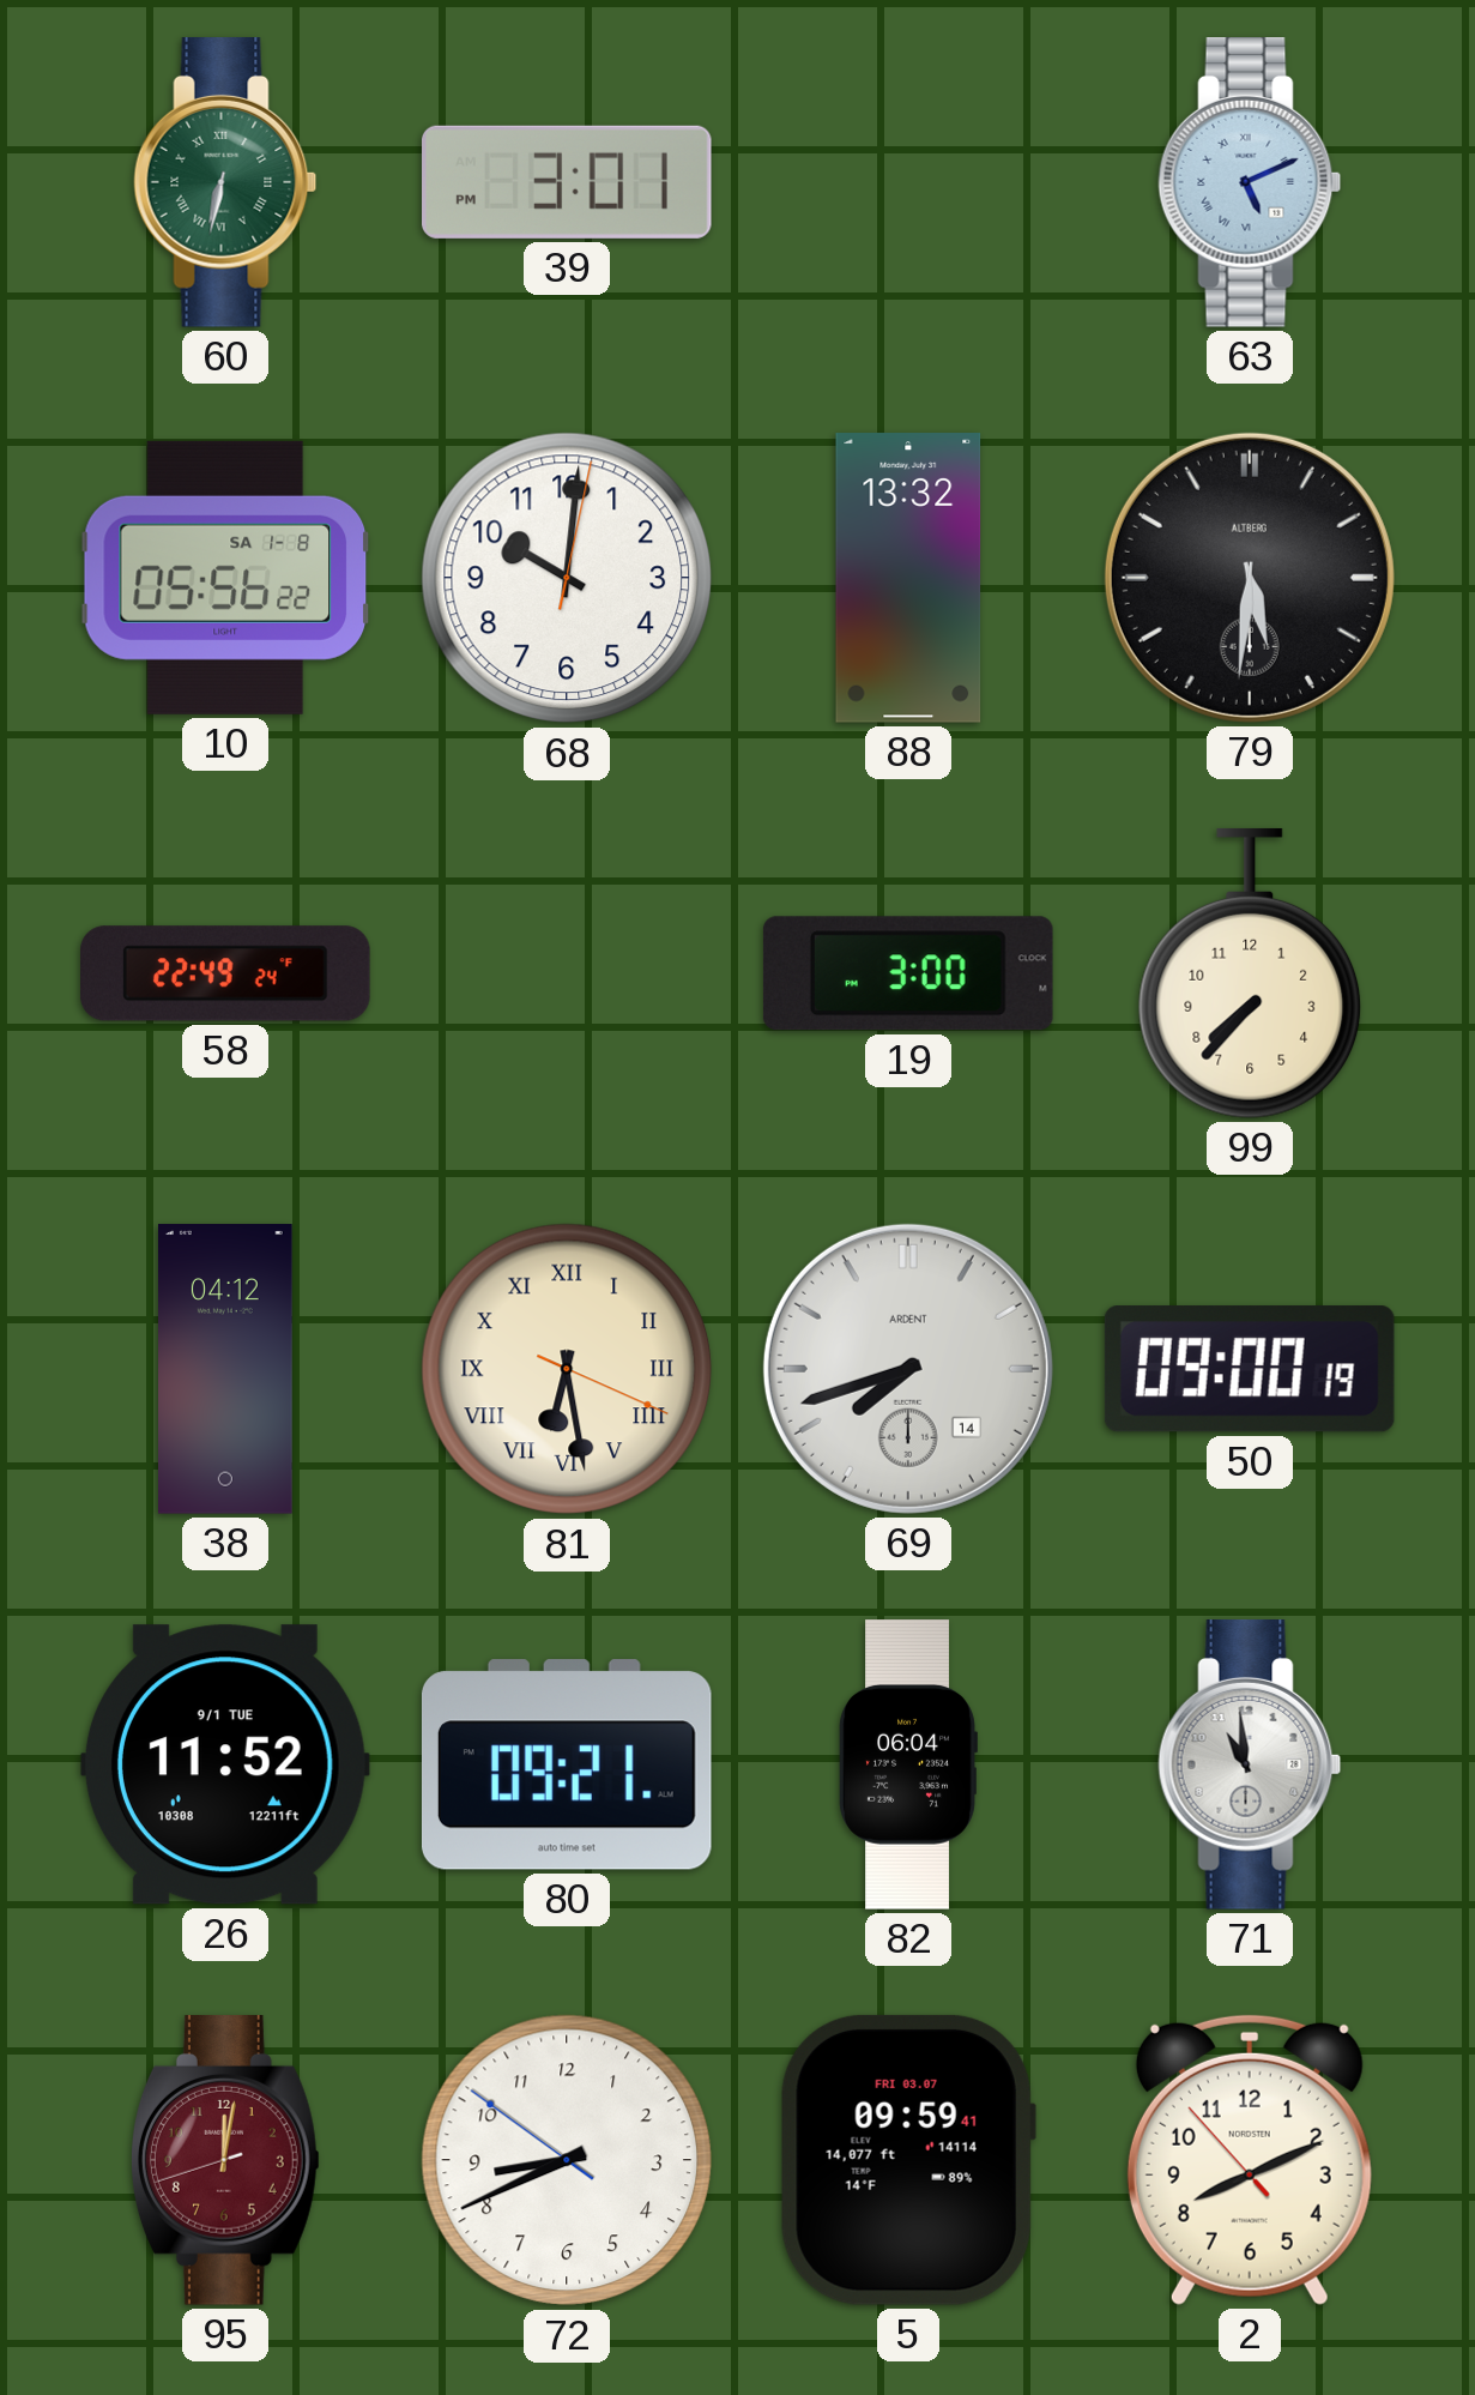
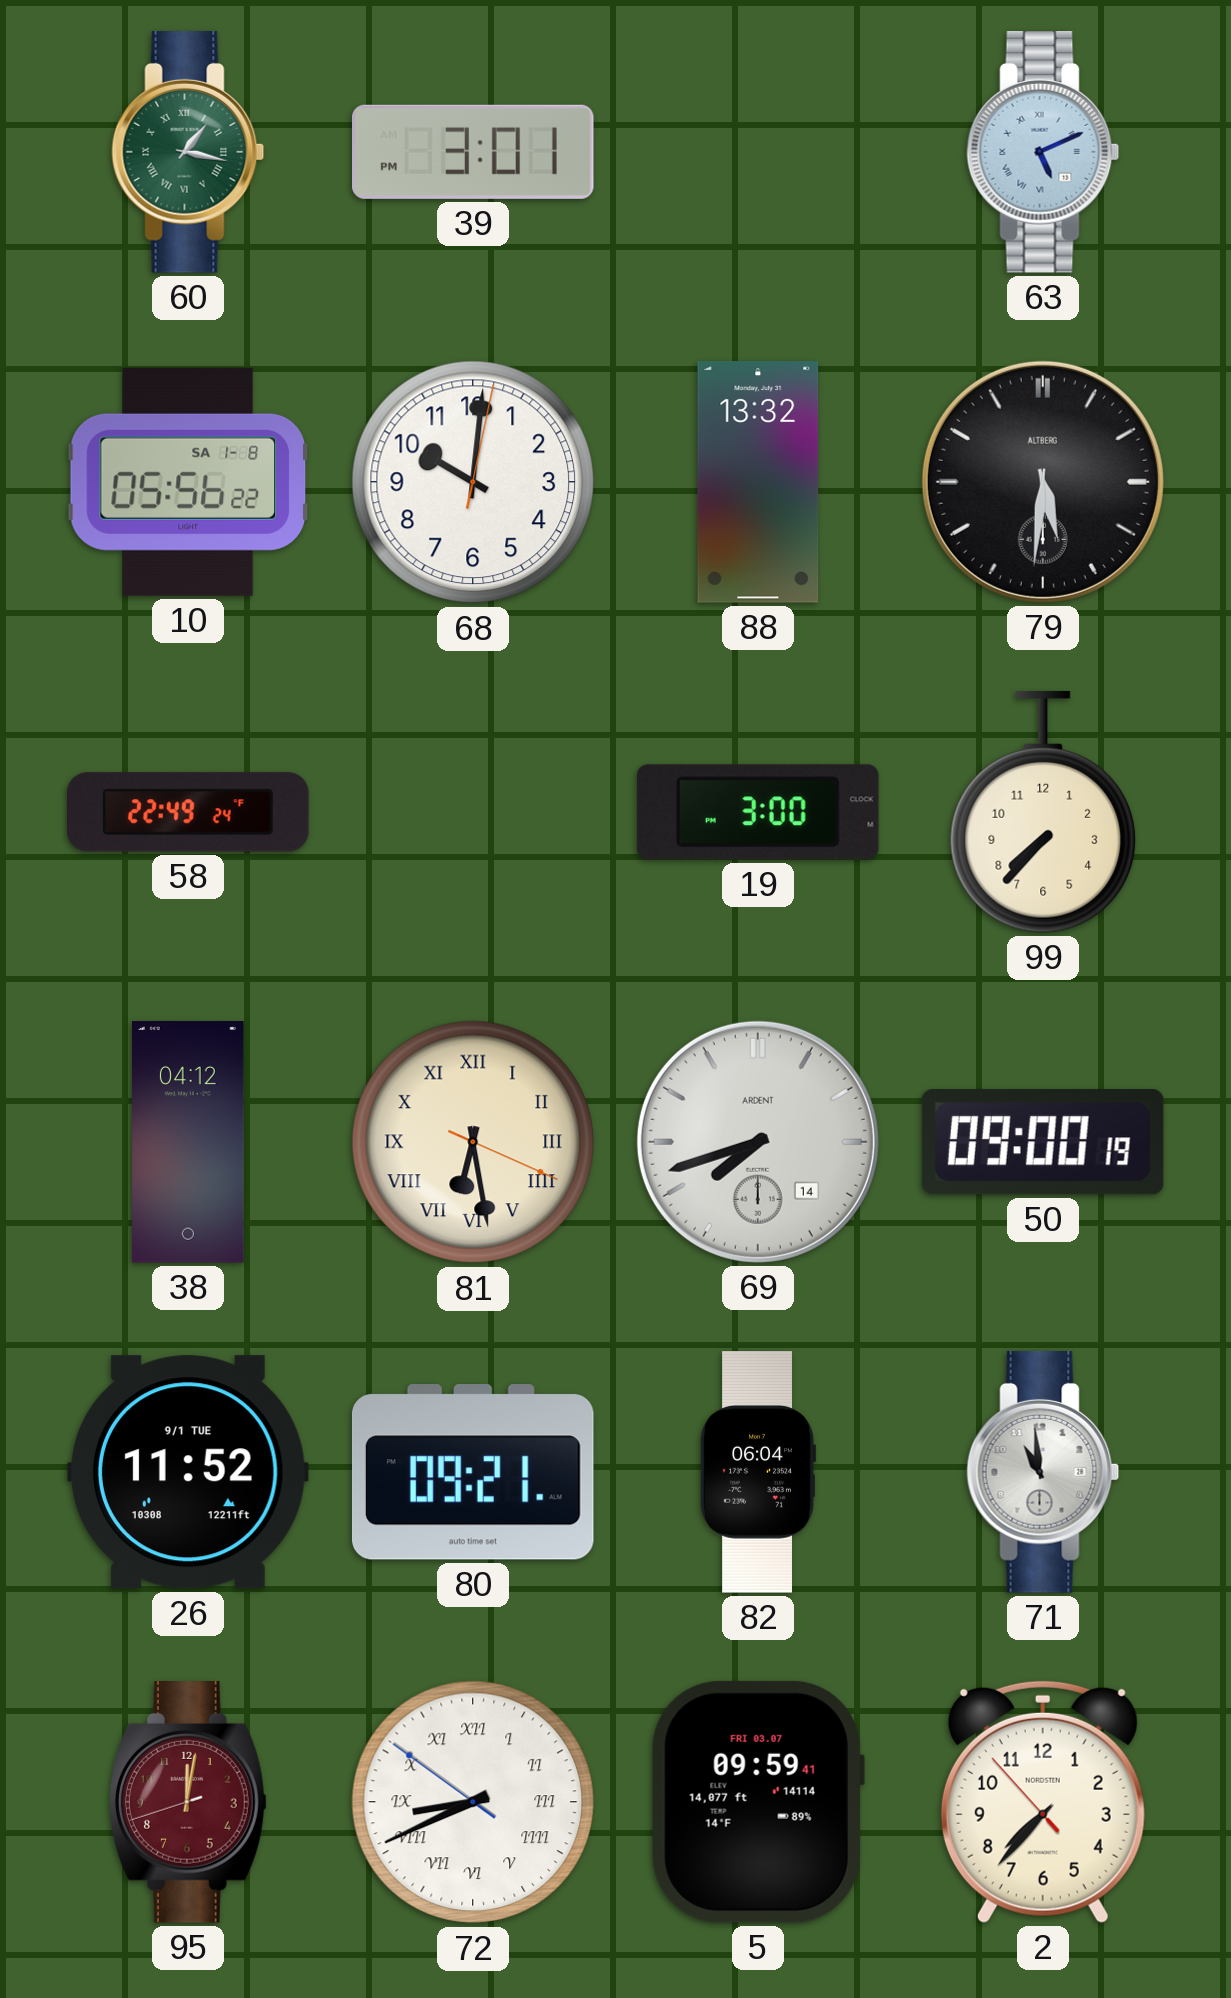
60: 6:32 -> 1:17
72 numerals: Arabic -> Roman
2: 8:10 -> 7:36
